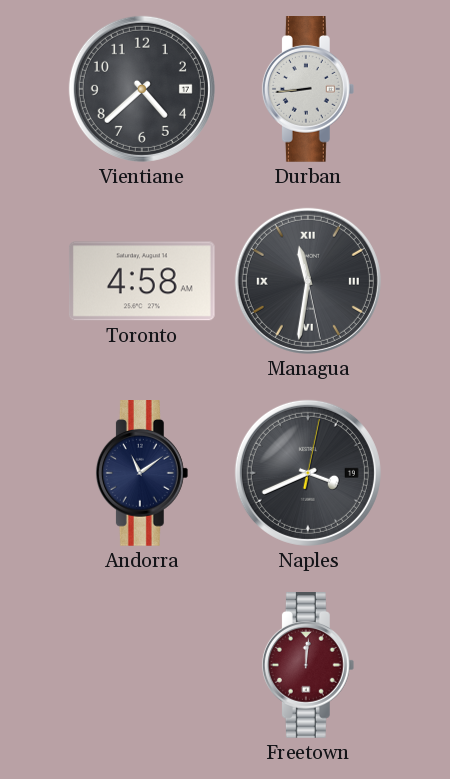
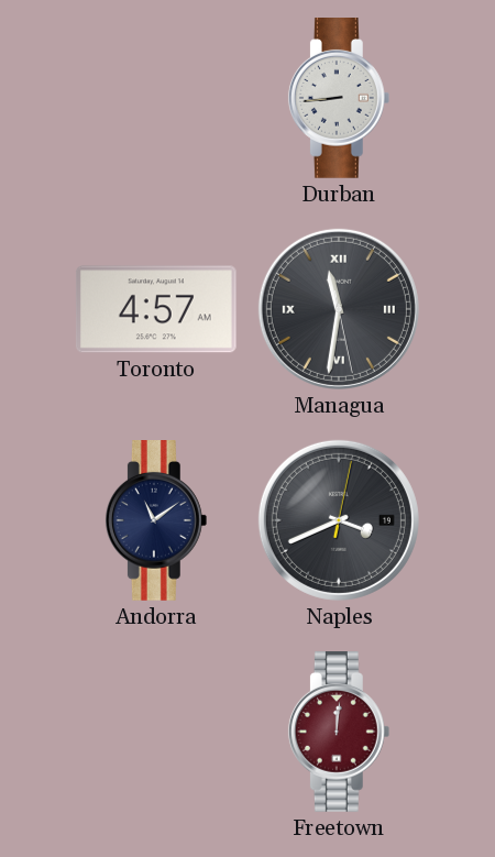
Vientiane: 4:38 -> none
Toronto: 4:58 -> 4:57
